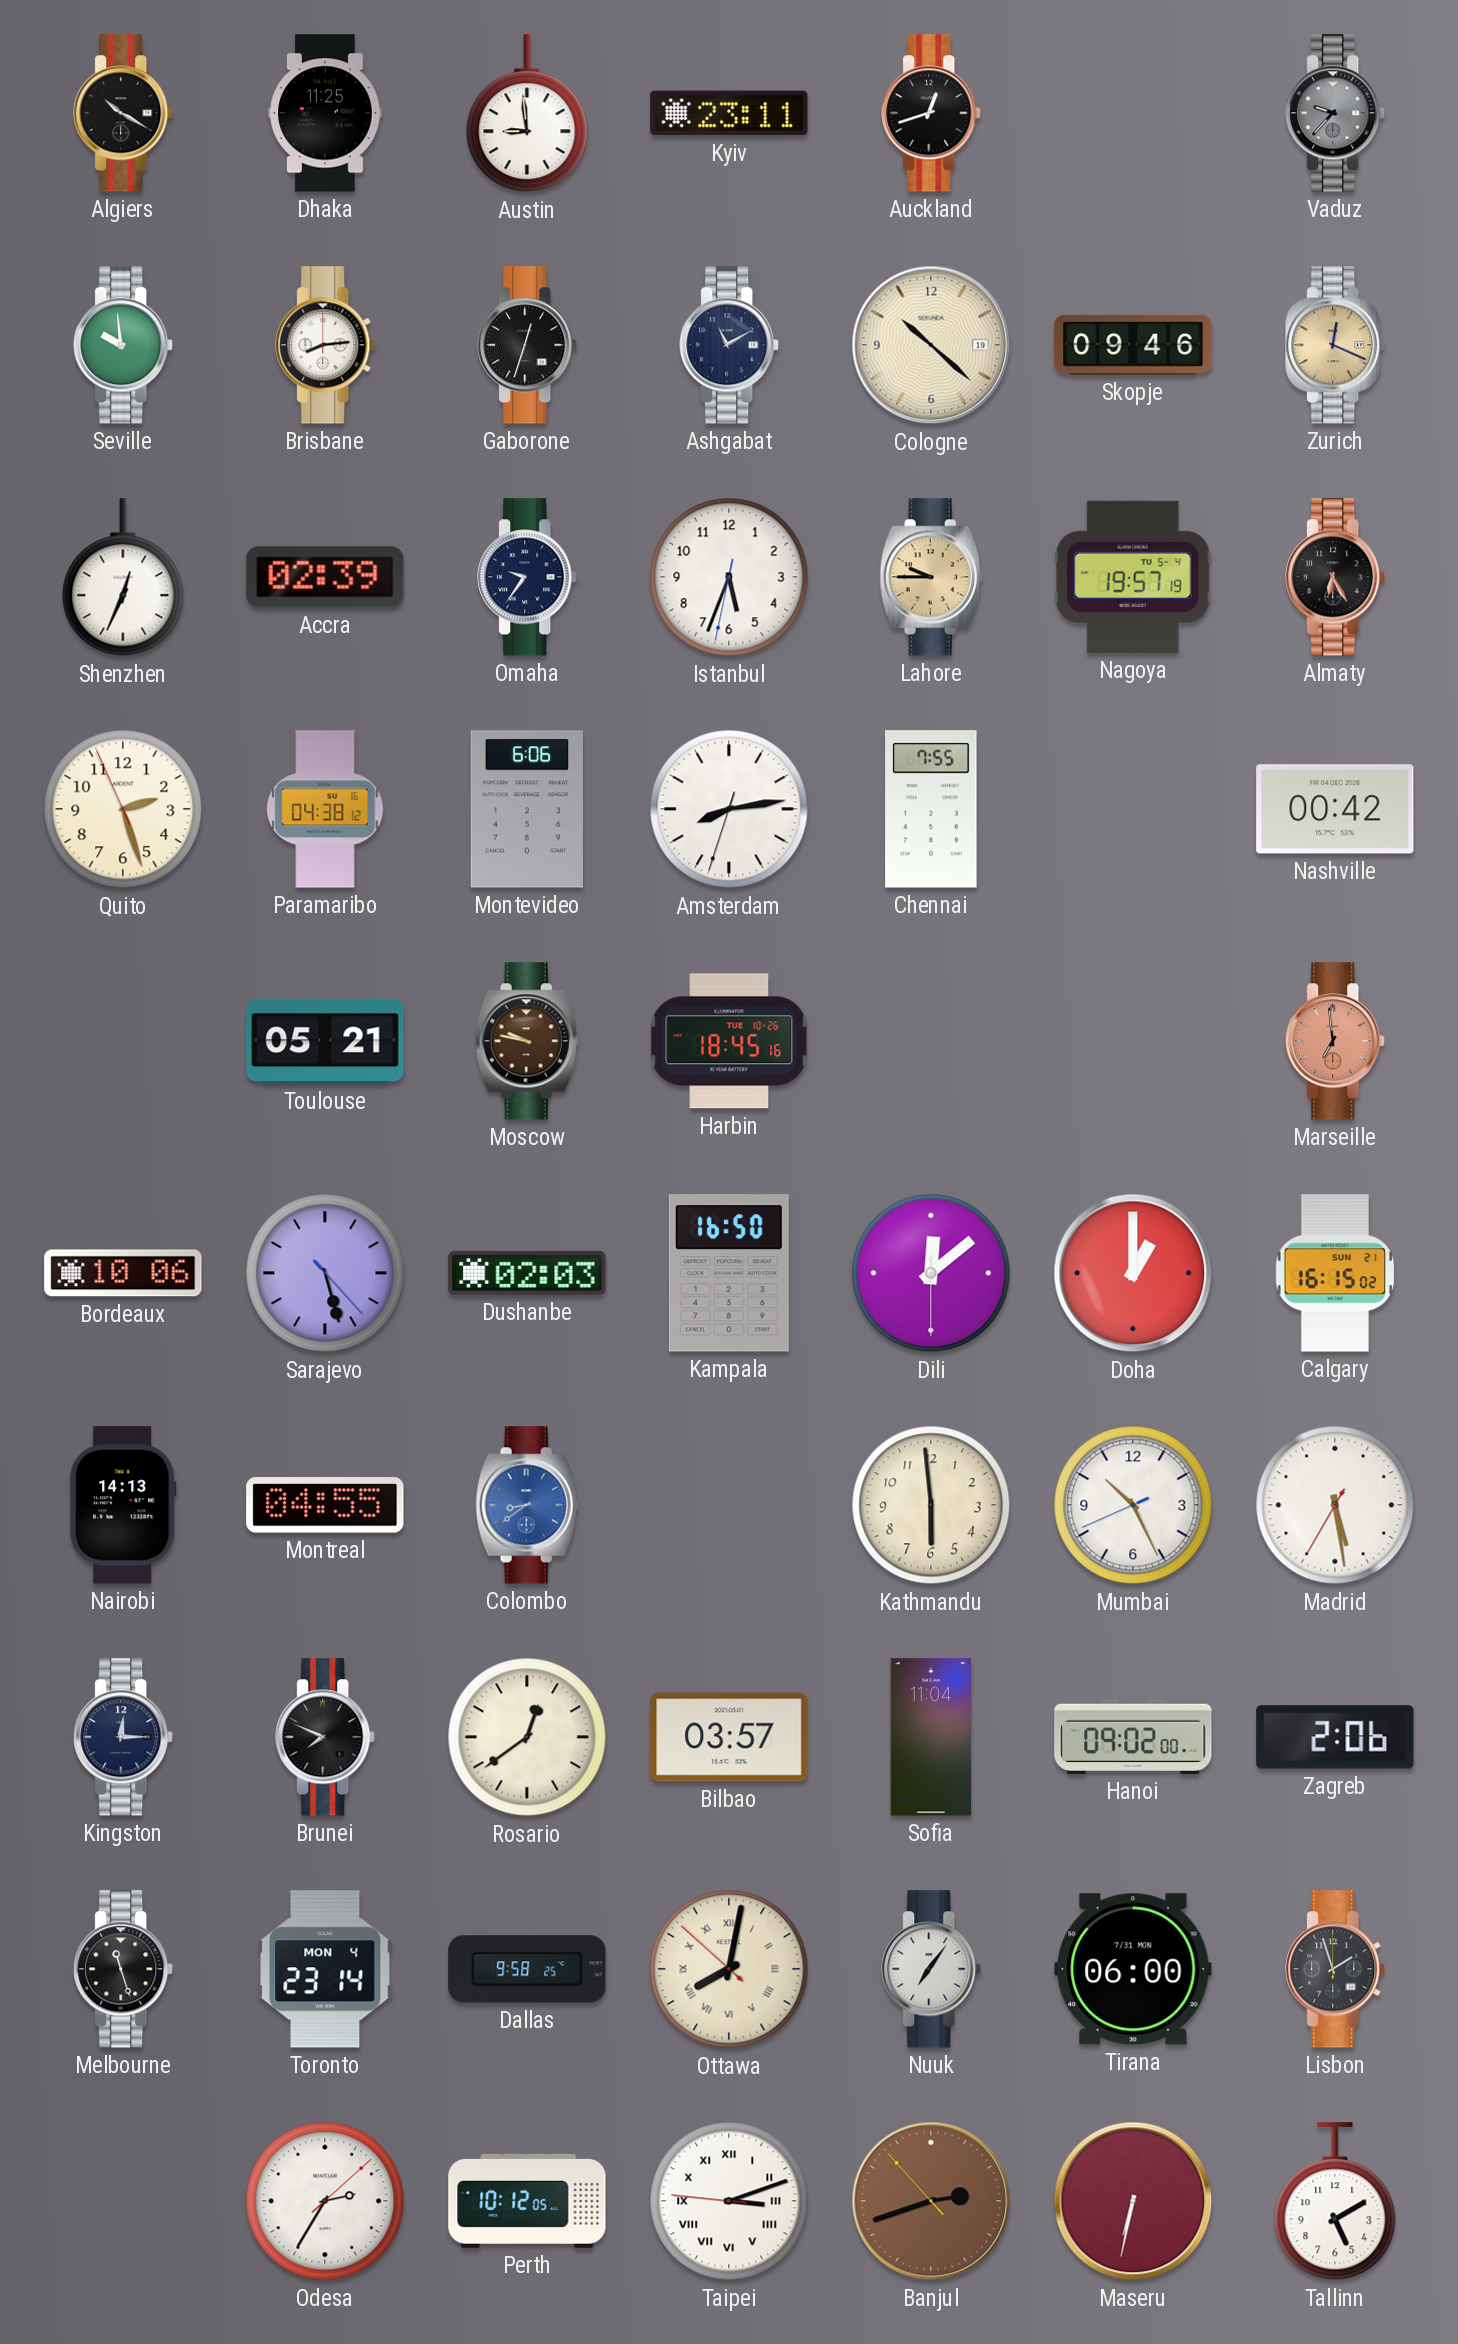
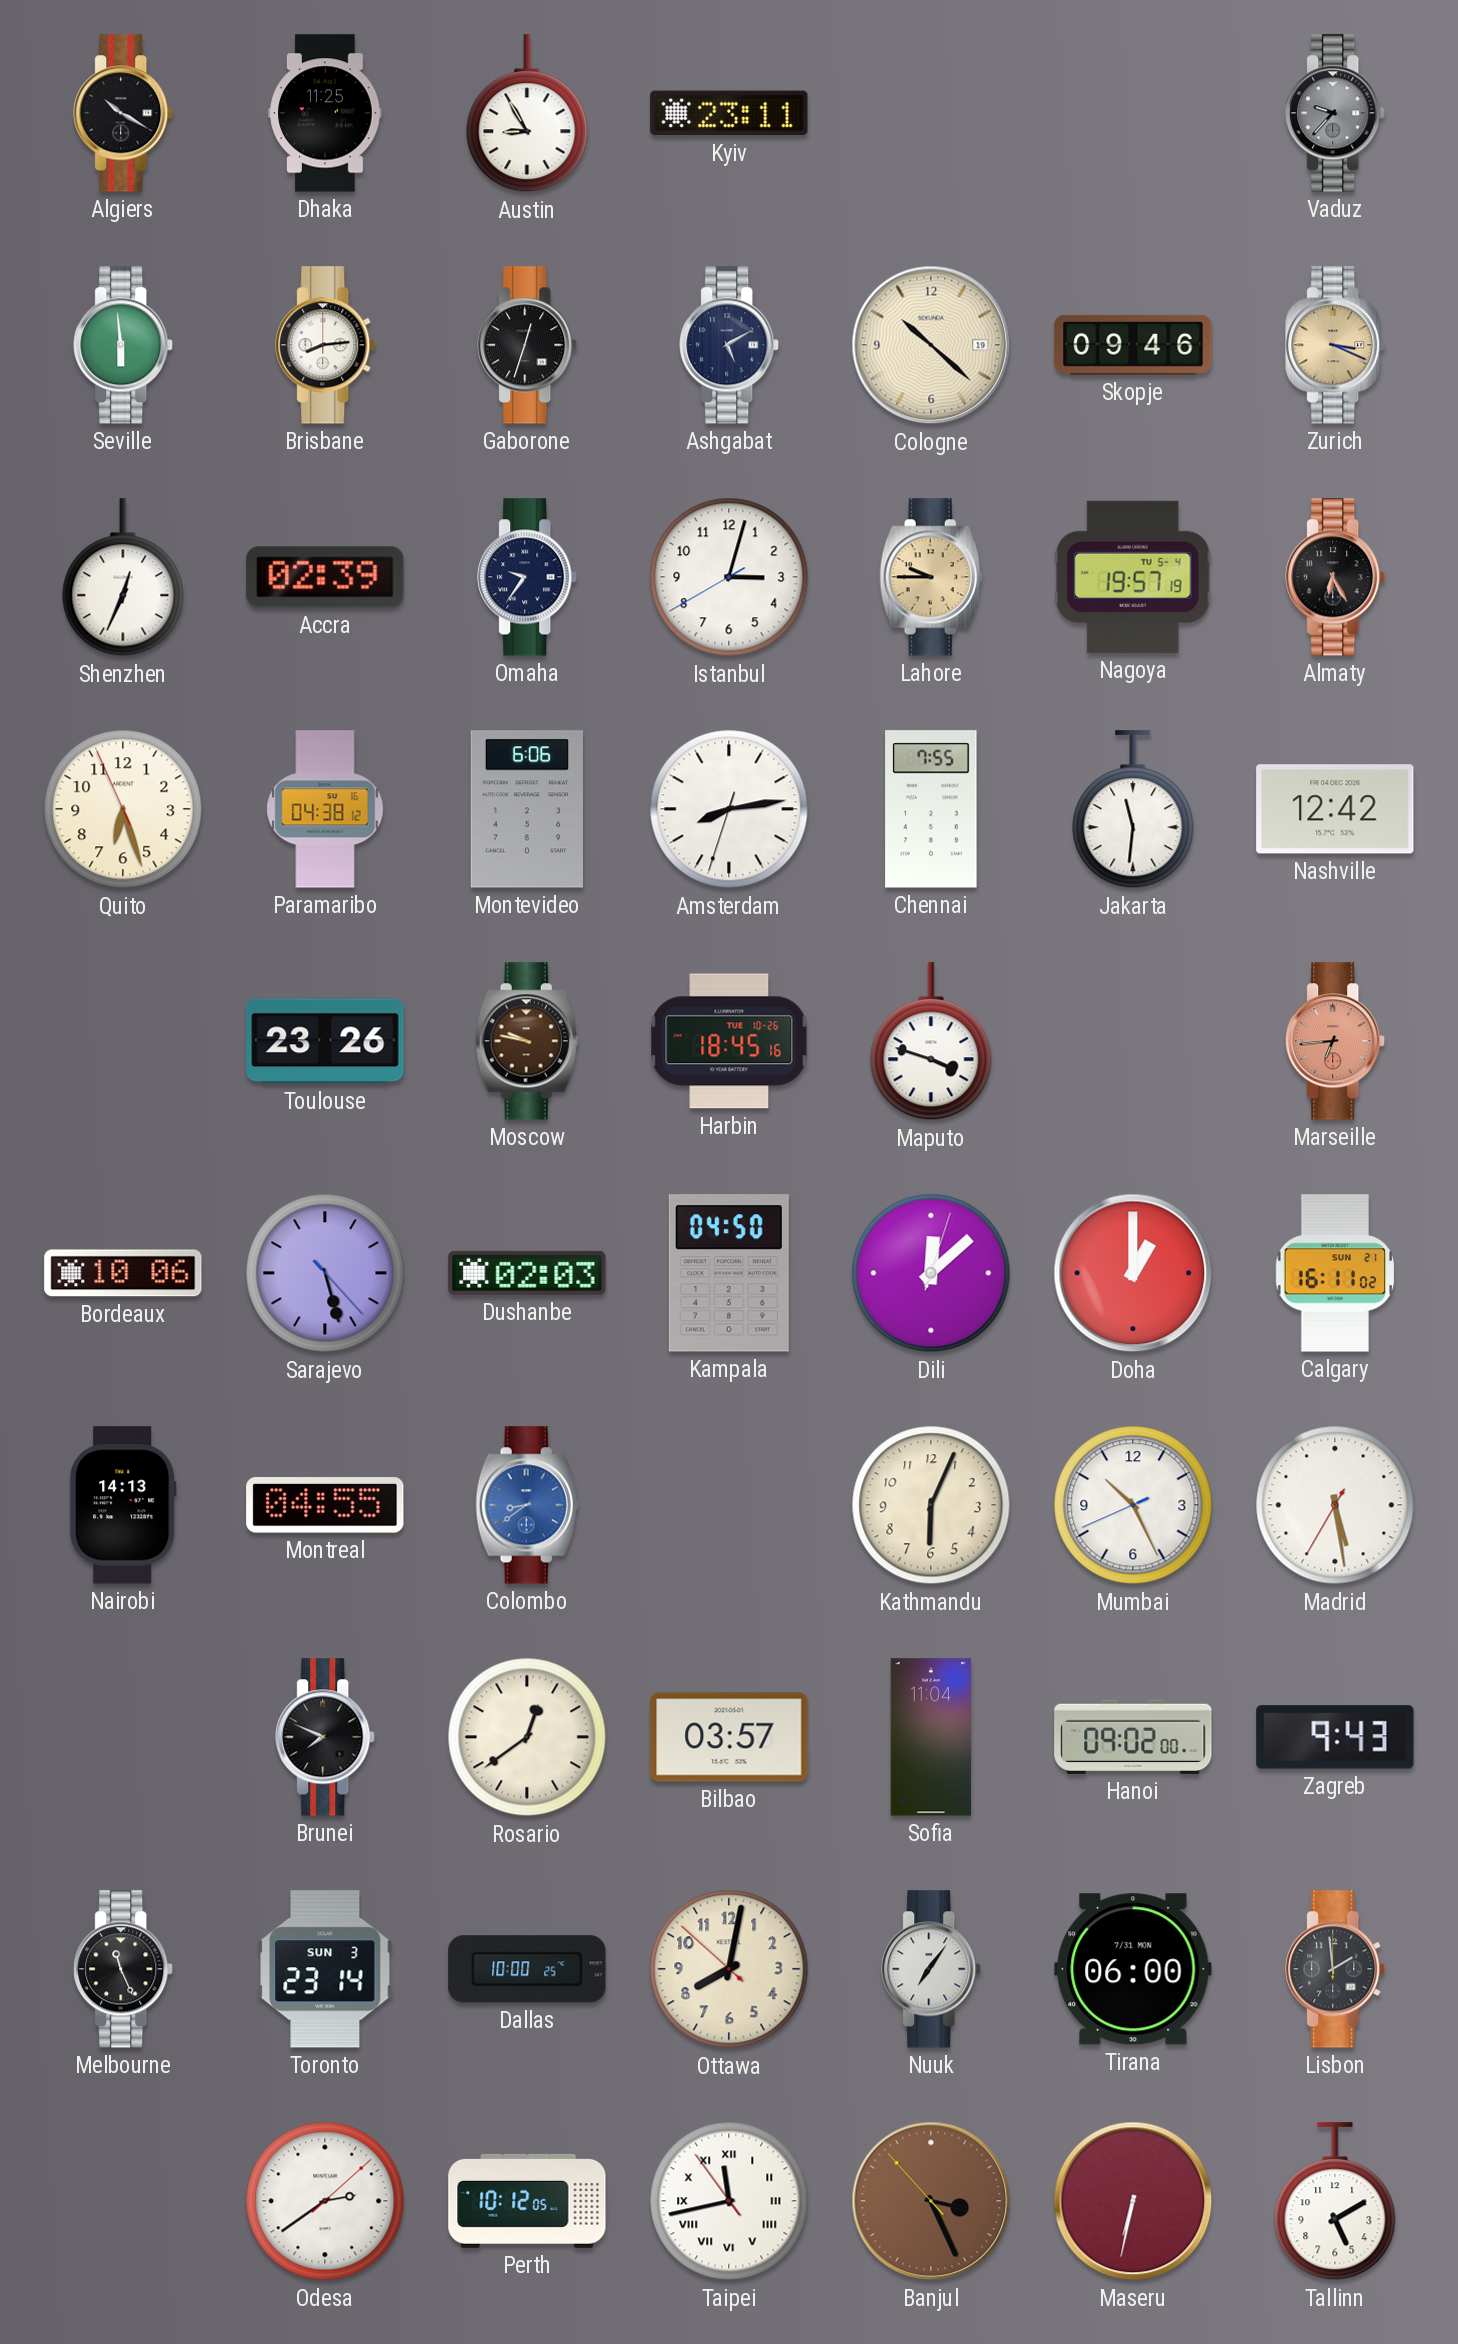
Austin: 8:59 -> 8:55
Auckland: 12:42 -> none
Seville: 9:59 -> 5:59
Ashgabat: 11:10 -> 5:10
Zurich: 12:19 -> 3:19
Istanbul: 5:33 -> 3:02
Quito: 2:26 -> 6:26
Jakarta: none -> 11:31
Nashville: 00:42 -> 12:42
Toulouse: 05:21 -> 23:26
Maputo: none -> 3:48
Marseille: 6:59 -> 6:44
Kampala: 16:50 -> 04:50
Dili: 12:08:30 -> 12:08:03
Calgary: 16:15 -> 16:11
Kathmandu: 5:59 -> 6:04
Kingston: 12:15 -> none
Zagreb: 2:06 -> 9:43
Melbourne: 11:27 -> 11:26
Toronto date: MON 4 -> SUN 3
Dallas: 9:58 -> 10:00
Ottawa numerals: Roman -> Arabic
Lisbon: 1:57 -> 1:59
Odesa: 2:35 -> 2:39
Taipei: 3:11 -> 11:42
Banjul: 2:41 -> 3:25
